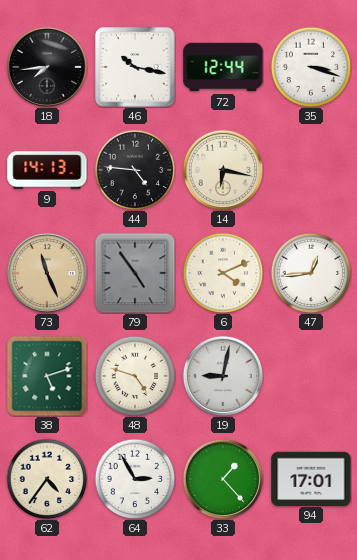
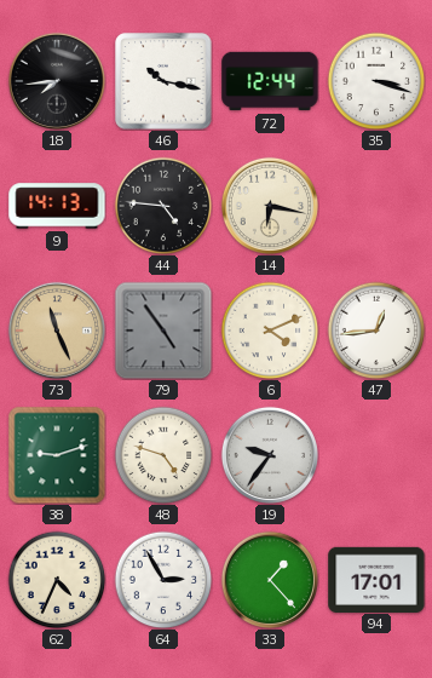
38: 5:12 -> 9:12
19: 9:02 -> 9:36
62: 4:36 -> 4:34
